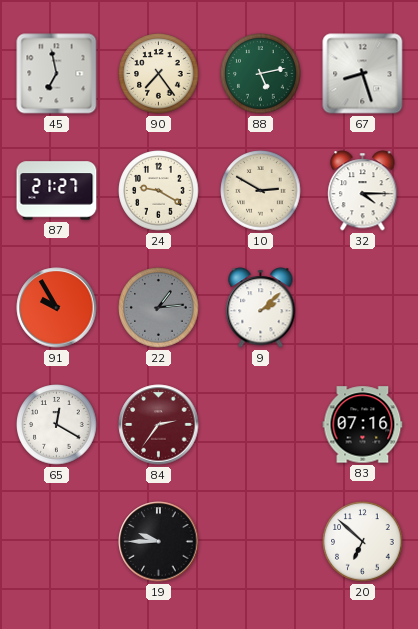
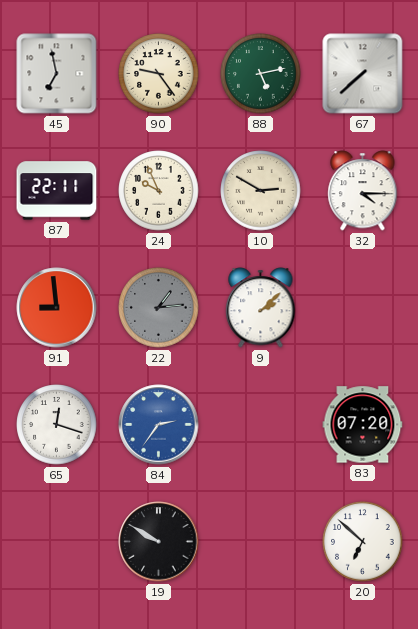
90: 7:24 -> 9:24
67: 8:27 -> 7:38
87: 21:27 -> 22:11
24: 9:20 -> 9:56
91: 9:55 -> 8:59
65: 12:20 -> 12:18
84 dial: burgundy -> blue
83: 07:16 -> 07:20
19: 9:45 -> 9:50
